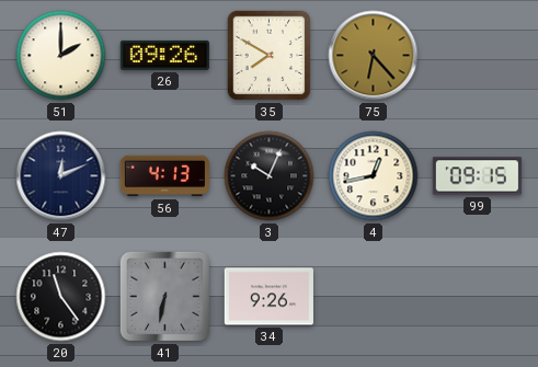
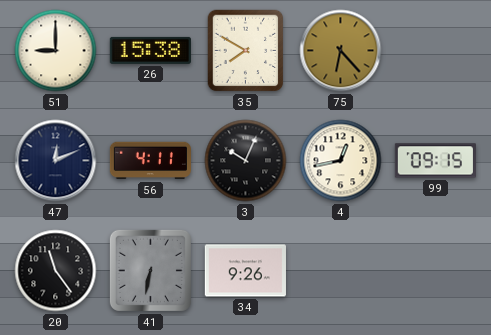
51: 2:00 -> 9:00
26: 09:26 -> 15:38
56: 4:13 -> 4:11
